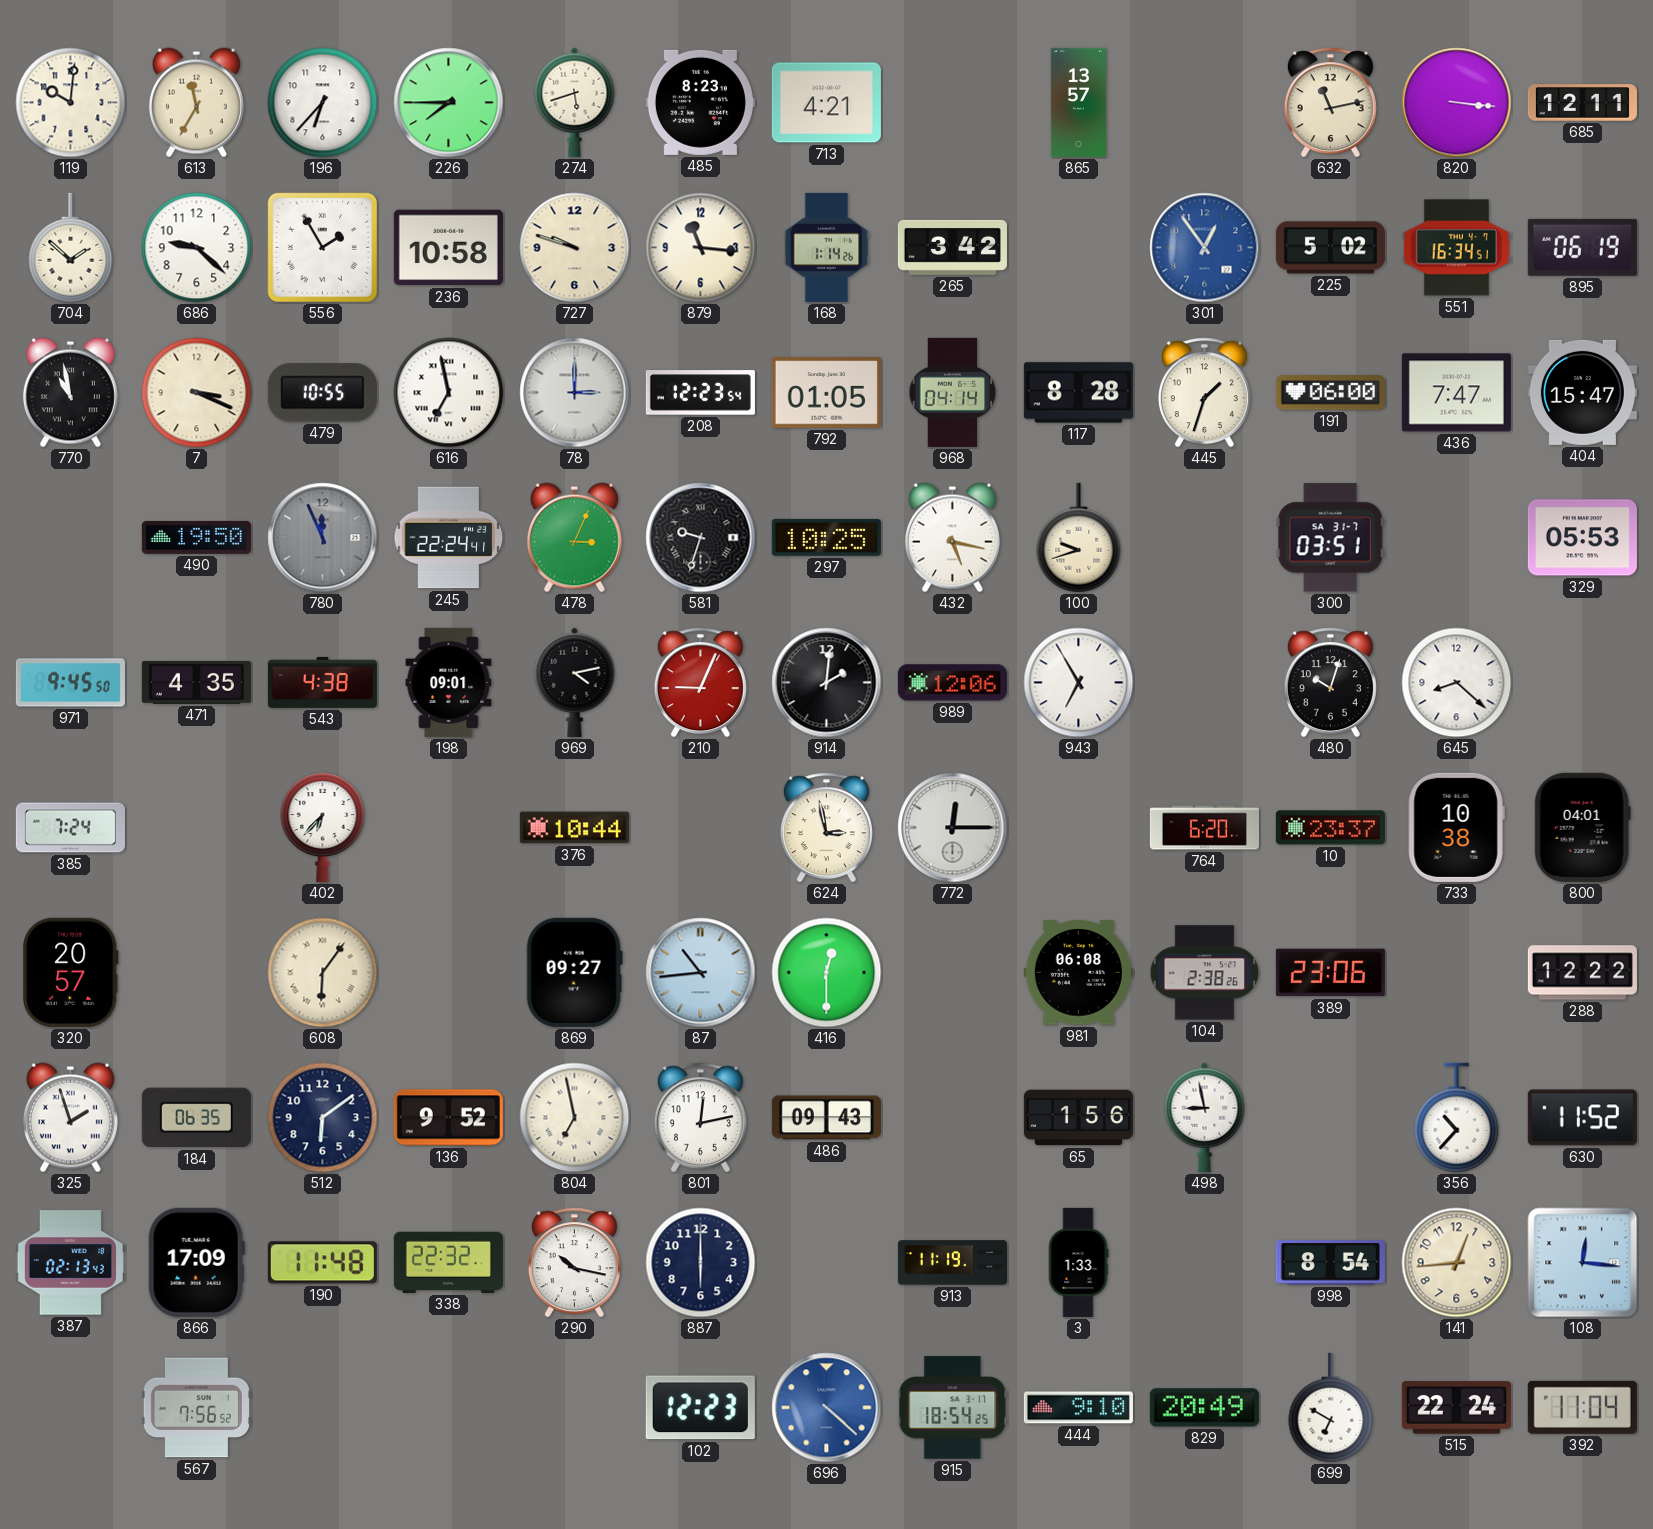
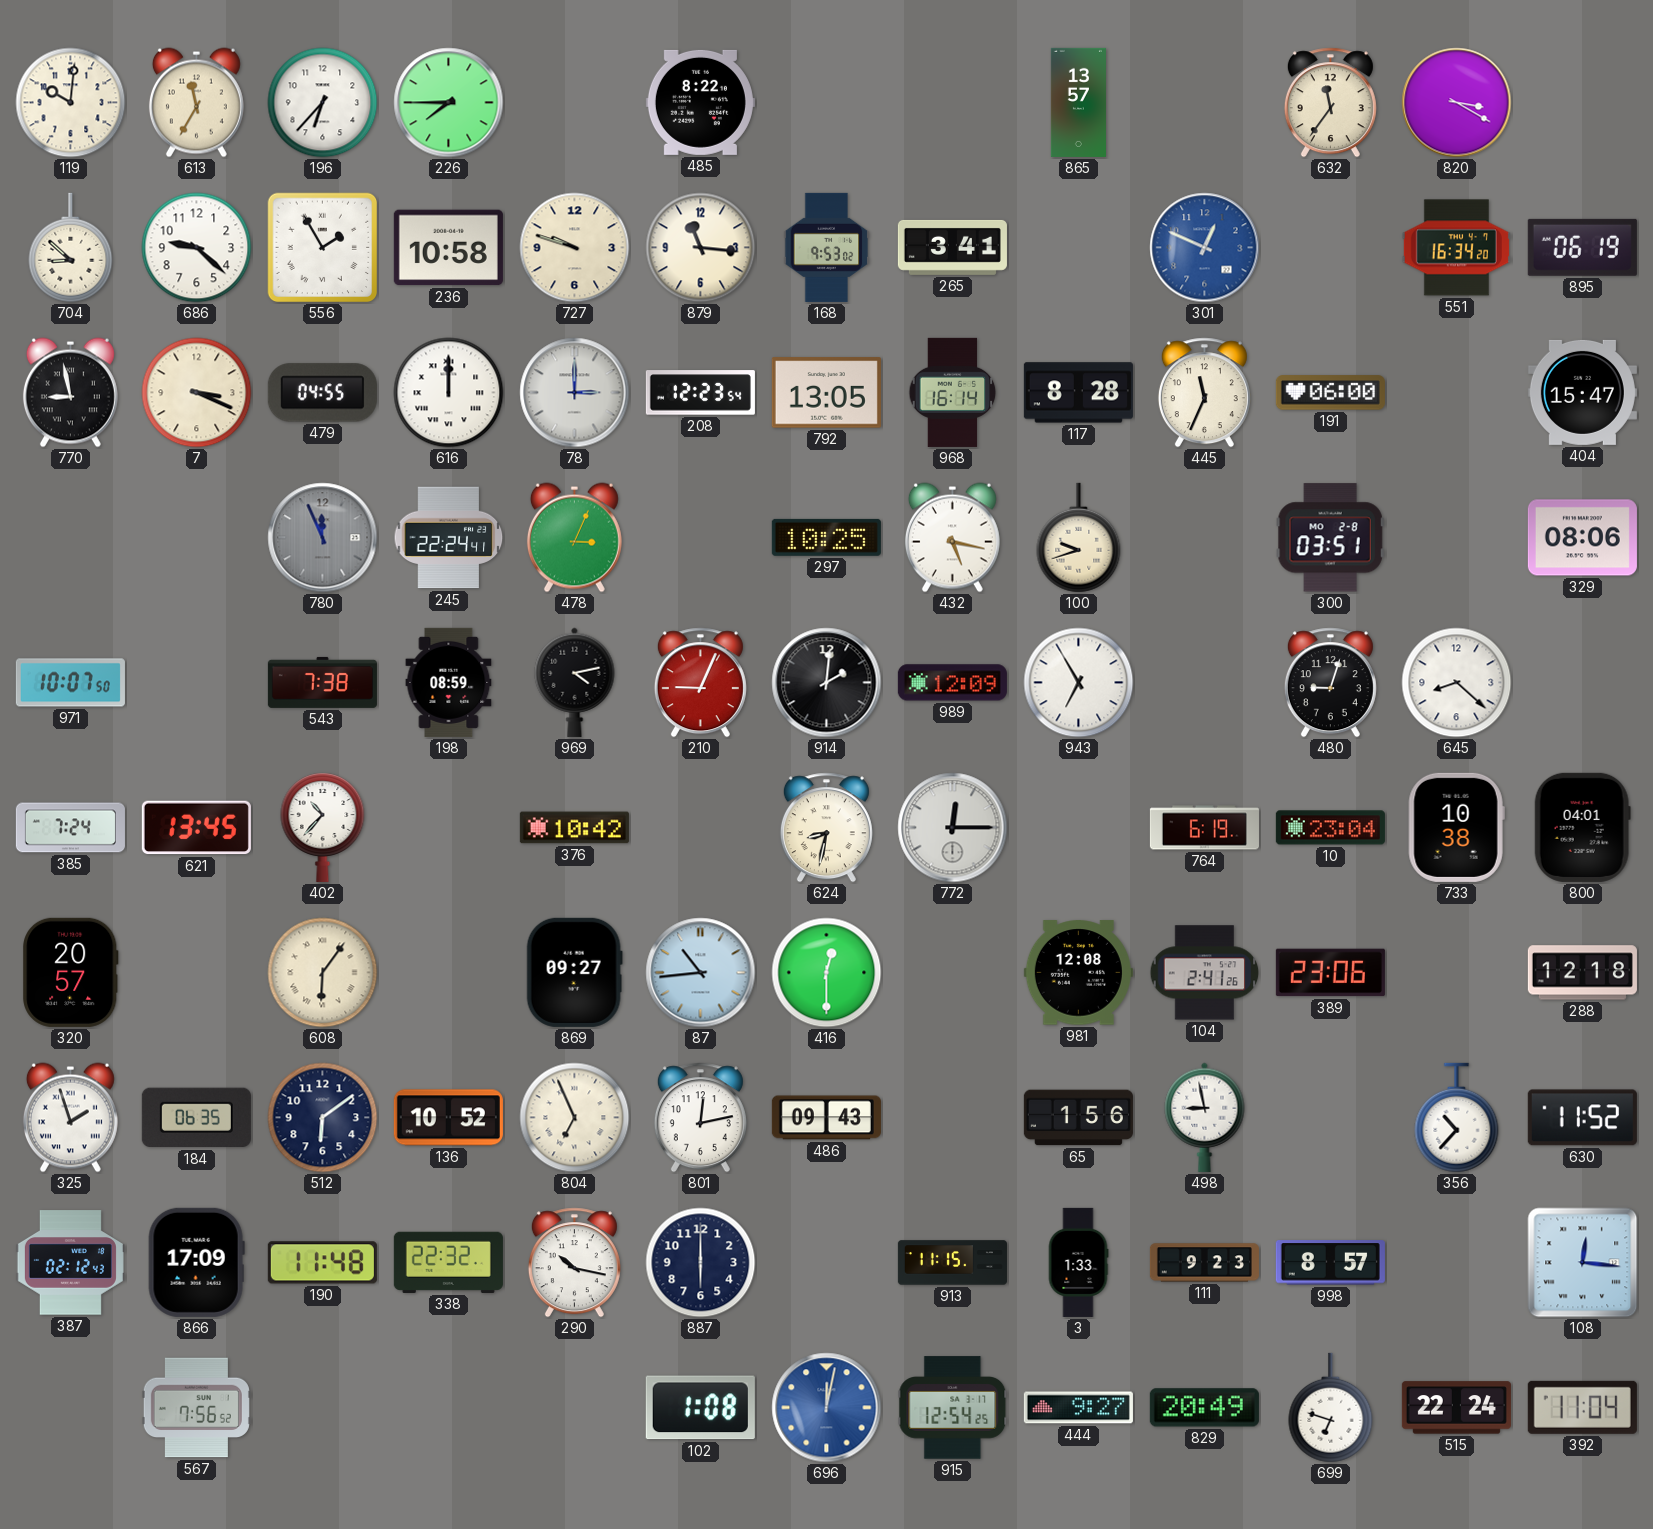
274: 5:42 -> none
485: 8:23 -> 8:22
713: 4:21 -> none
632: 11:13 -> 11:36
820: 3:16 -> 3:20
685: 12:11 -> none
704: 1:52 -> 8:52
168: 1:14 -> 9:53
265: 3:42 -> 3:41
301: 12:54 -> 12:49
225: 5:02 -> none
551: 16:34:51 -> 16:34:20
770: 10:58 -> 8:58
479: 10:55 -> 04:55
616: 6:58 -> 12:00
792: 01:05 -> 13:05
968: 04:14 -> 16:14
445: 1:33 -> 11:34
436: 7:47 -> none
490: 19:50 -> none
581: 9:33 -> none
300 date: SA 31-7 -> MO 2-8
329: 05:53 -> 08:06
971: 9:45 -> 10:07
471: 4:35 -> none
543: 4:38 -> 7:38
198: 09:01 -> 08:59
989: 12:06 -> 12:09
480: 10:03 -> 9:03
621: none -> 13:45
402: 6:37 -> 10:37
376: 10:44 -> 10:42
624: 2:58 -> 8:32
764: 6:20 -> 6:19
10: 23:37 -> 23:04
981: 06:08 -> 12:08
104: 2:38 -> 2:41
288: 12:22 -> 12:18
136: 9:52 -> 10:52
804: 6:58 -> 6:56
387: 02:13 -> 02:12
913: 11:19 -> 11:15
111: none -> 9:23
998: 8:54 -> 8:57
141: 12:44 -> none
102: 12:23 -> 1:08
696: 4:22 -> 12:02
915: 18:54 -> 12:54
444: 9:10 -> 9:27
699: 6:50 -> 6:48
